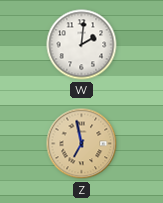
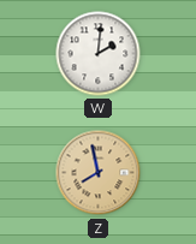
Z: 6:58 -> 7:58
